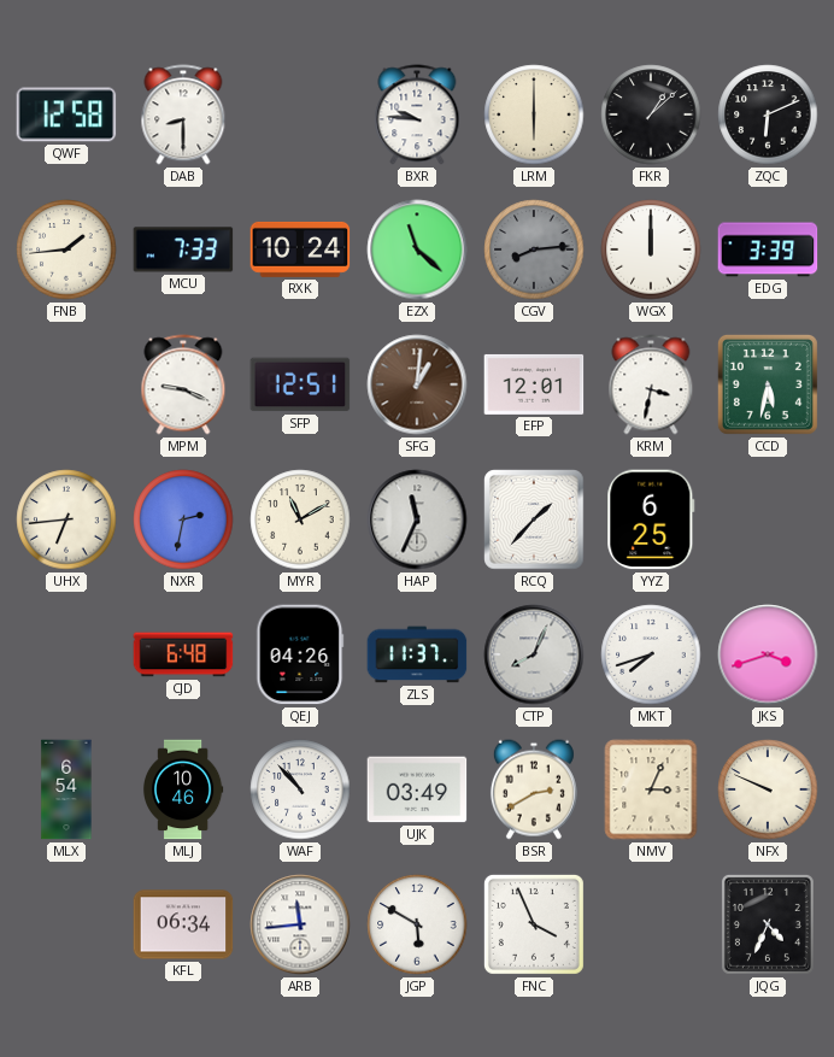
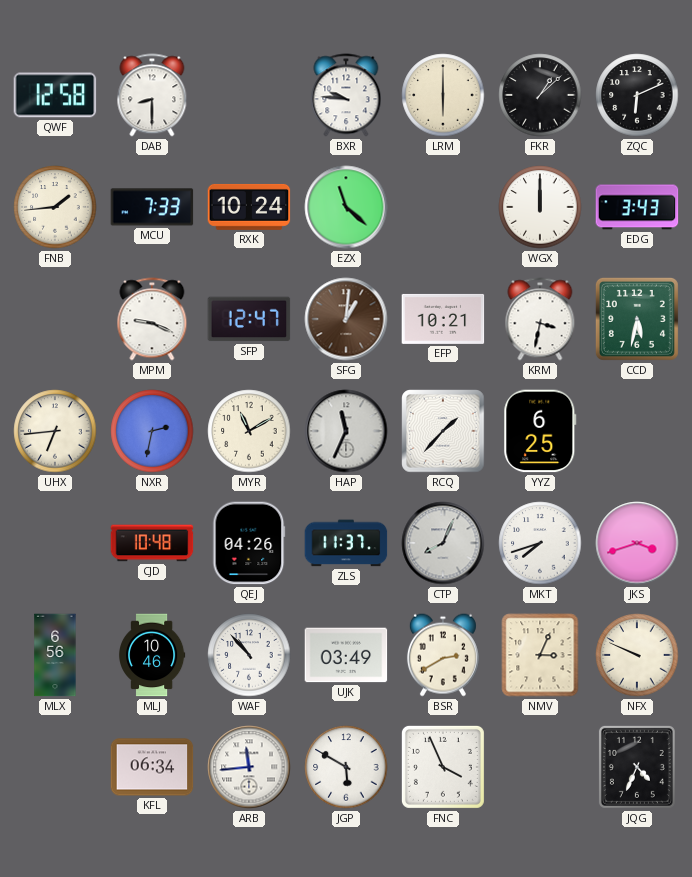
CGV: 8:14 -> none
EDG: 3:39 -> 3:43
SFP: 12:51 -> 12:47
EFP: 12:01 -> 10:21
CJD: 6:48 -> 10:48
MLX: 6:54 -> 6:56
